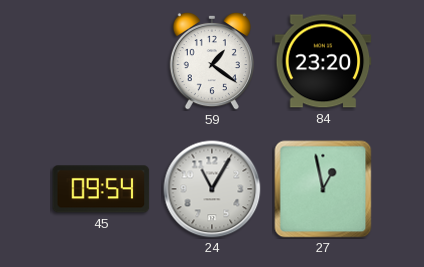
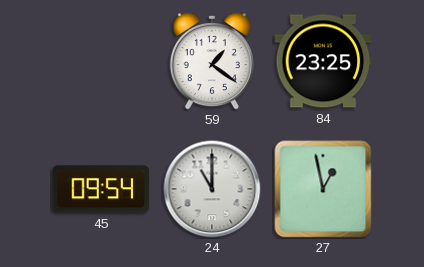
84: 23:20 -> 23:25
24: 11:05 -> 11:00
